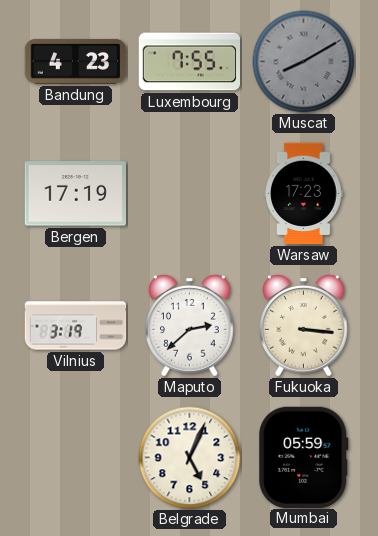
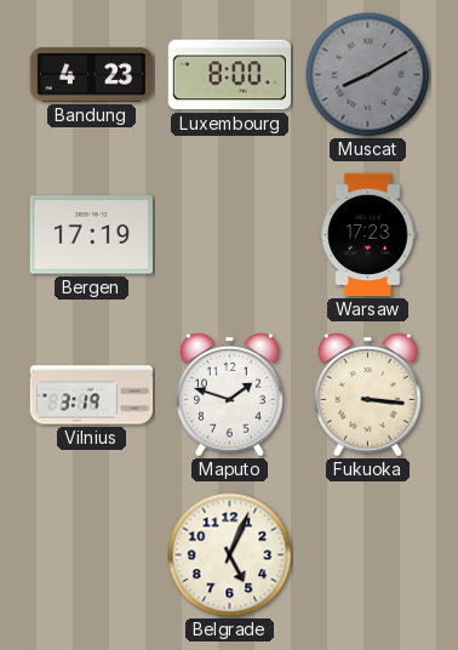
Luxembourg: 7:55 -> 8:00
Maputo: 2:38 -> 1:48
Mumbai: 05:59 -> none
